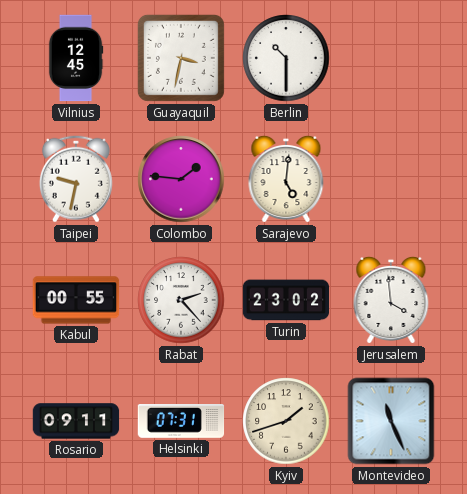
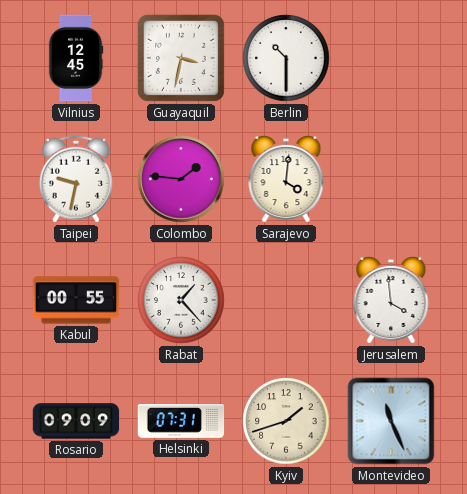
Sarajevo: 5:01 -> 4:01
Rabat: 2:23 -> 1:23
Turin: 23:02 -> none
Rosario: 09:11 -> 09:09
